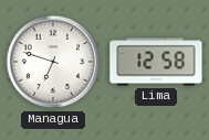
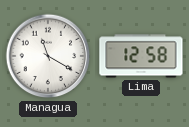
Managua: 6:48 -> 11:20
